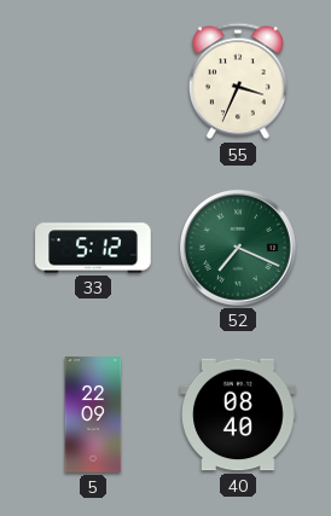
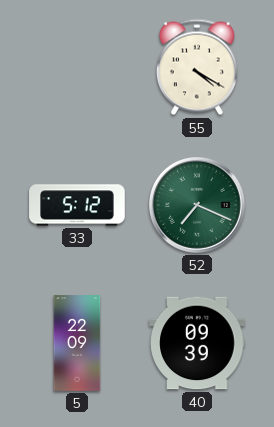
55: 3:34 -> 4:20
40: 08:40 -> 09:39
